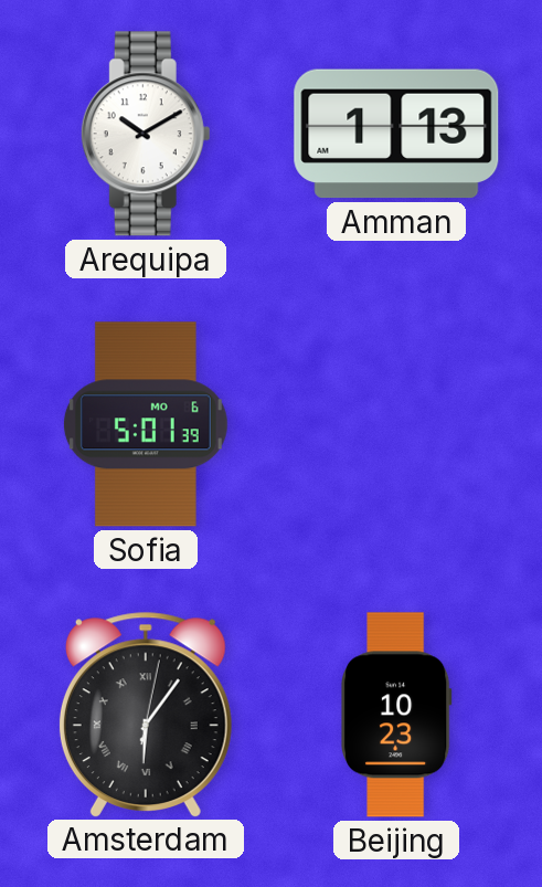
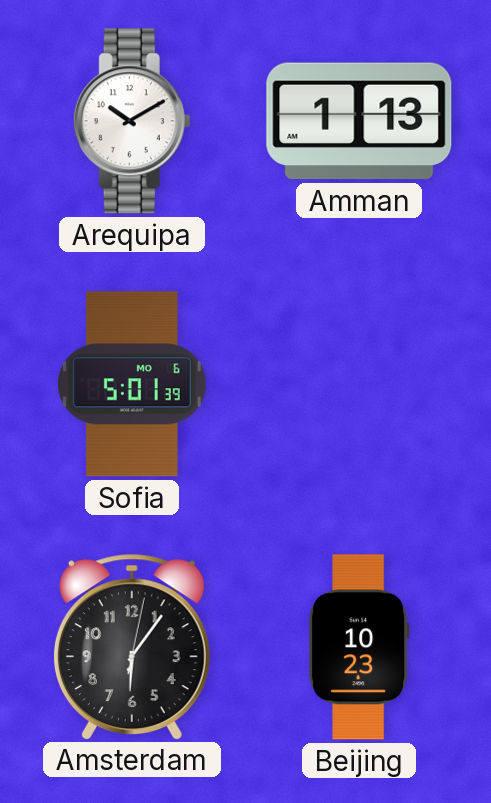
Amsterdam numerals: Roman -> Arabic
